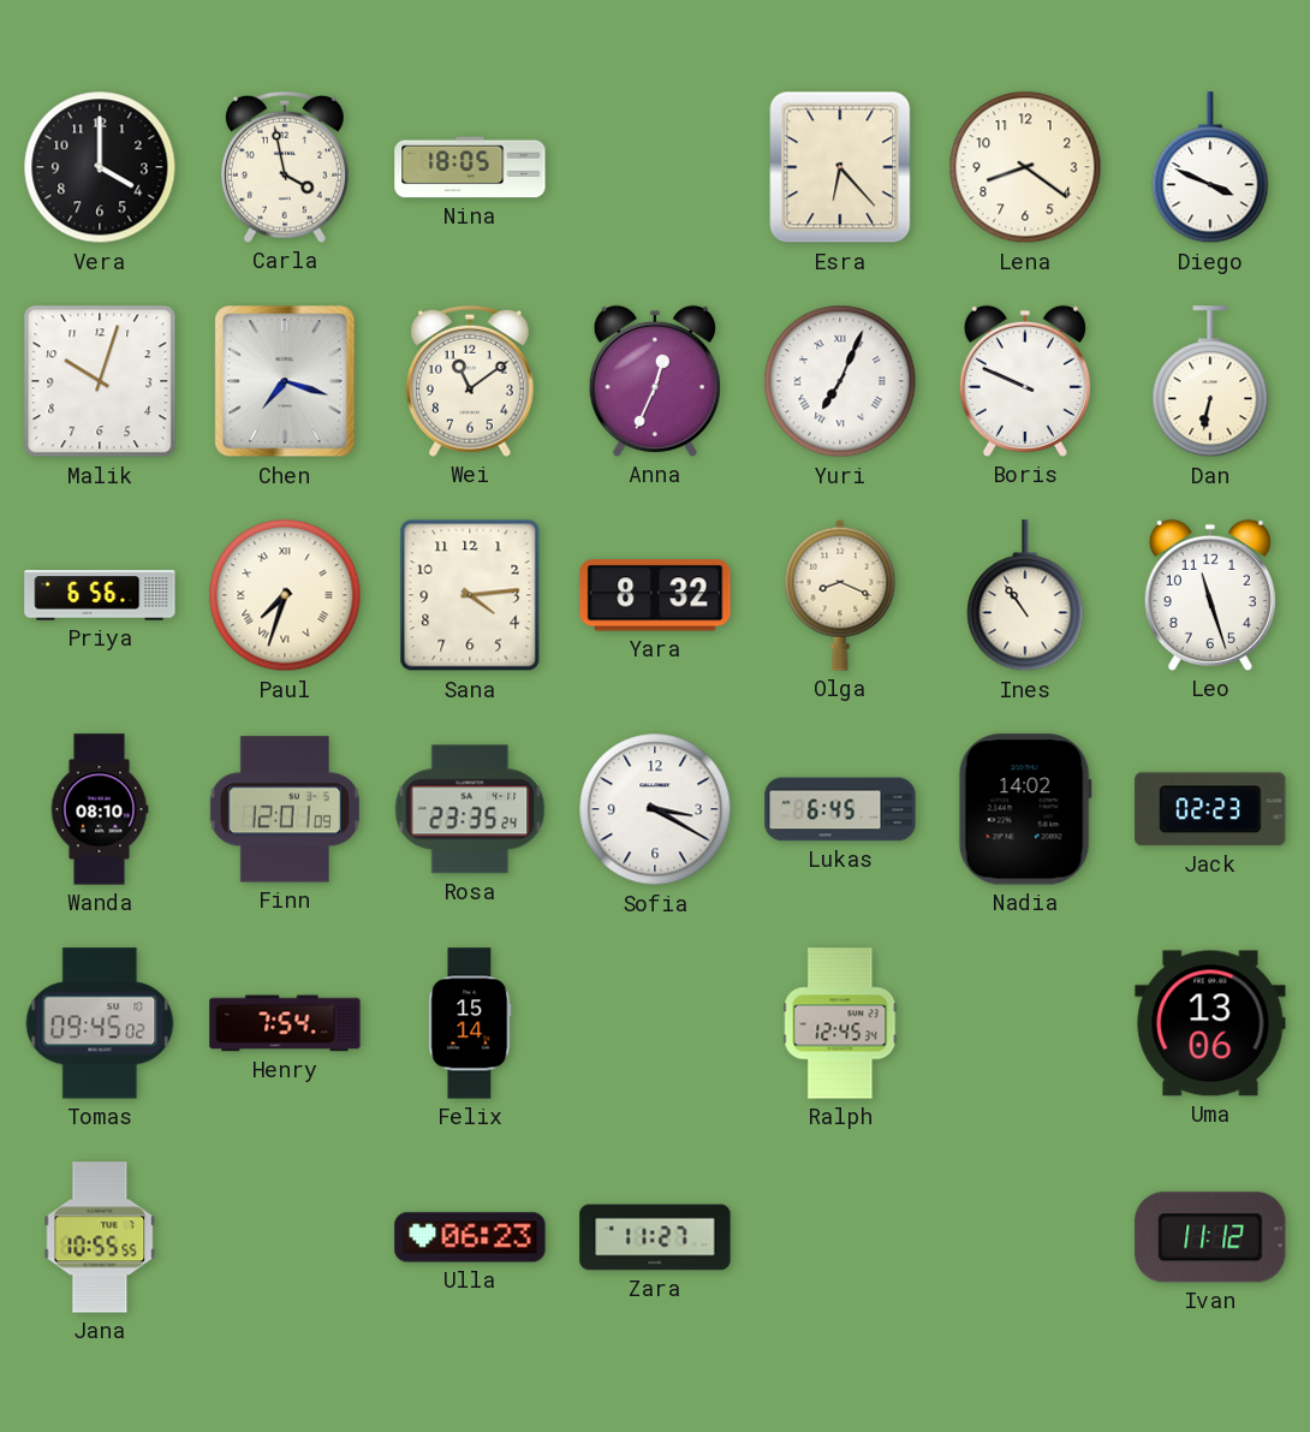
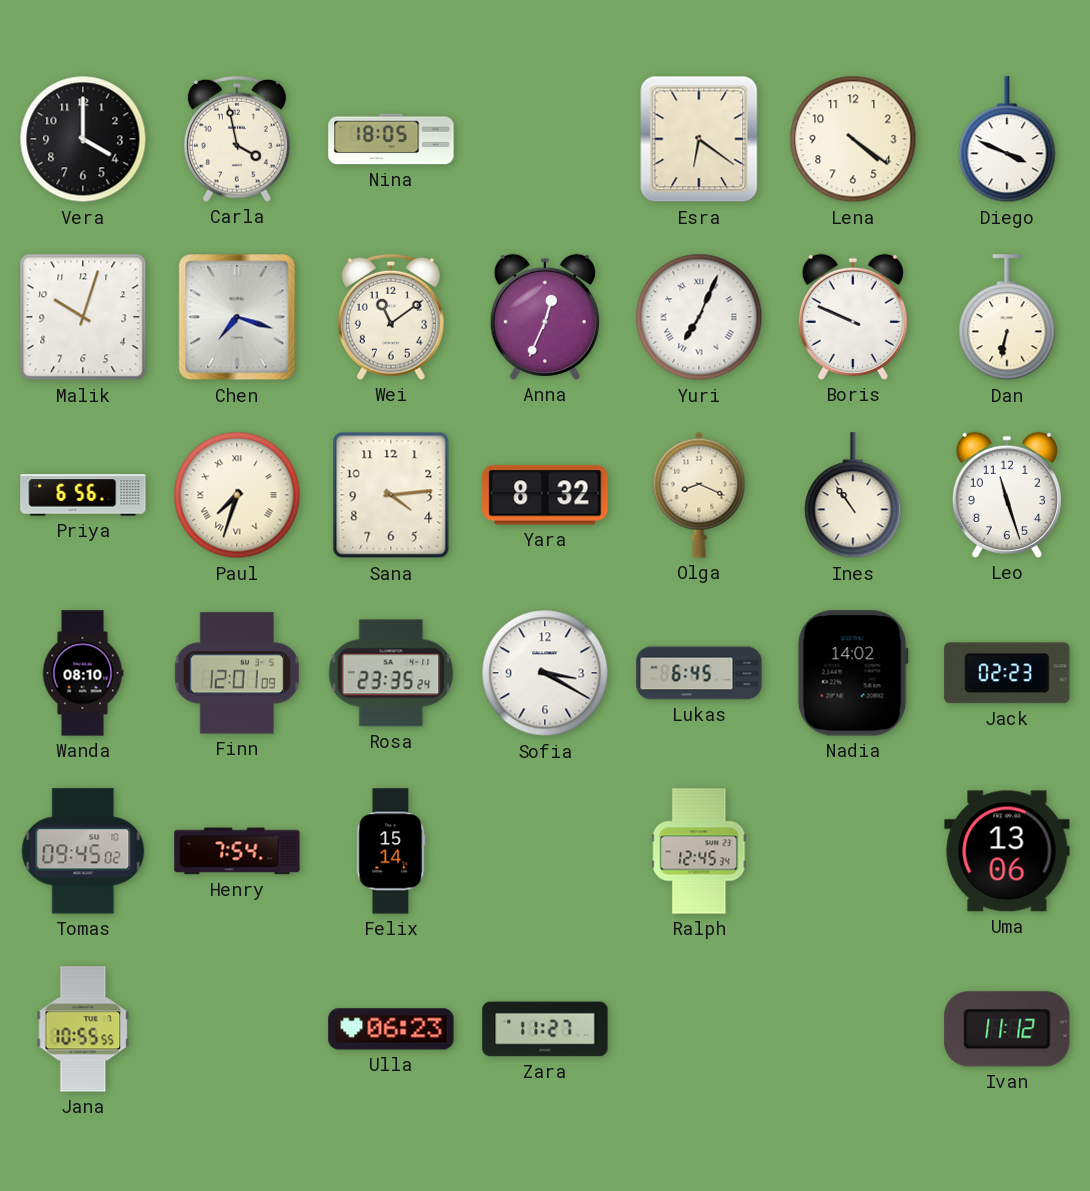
Esra: 6:23 -> 6:21
Lena: 8:21 -> 4:21
